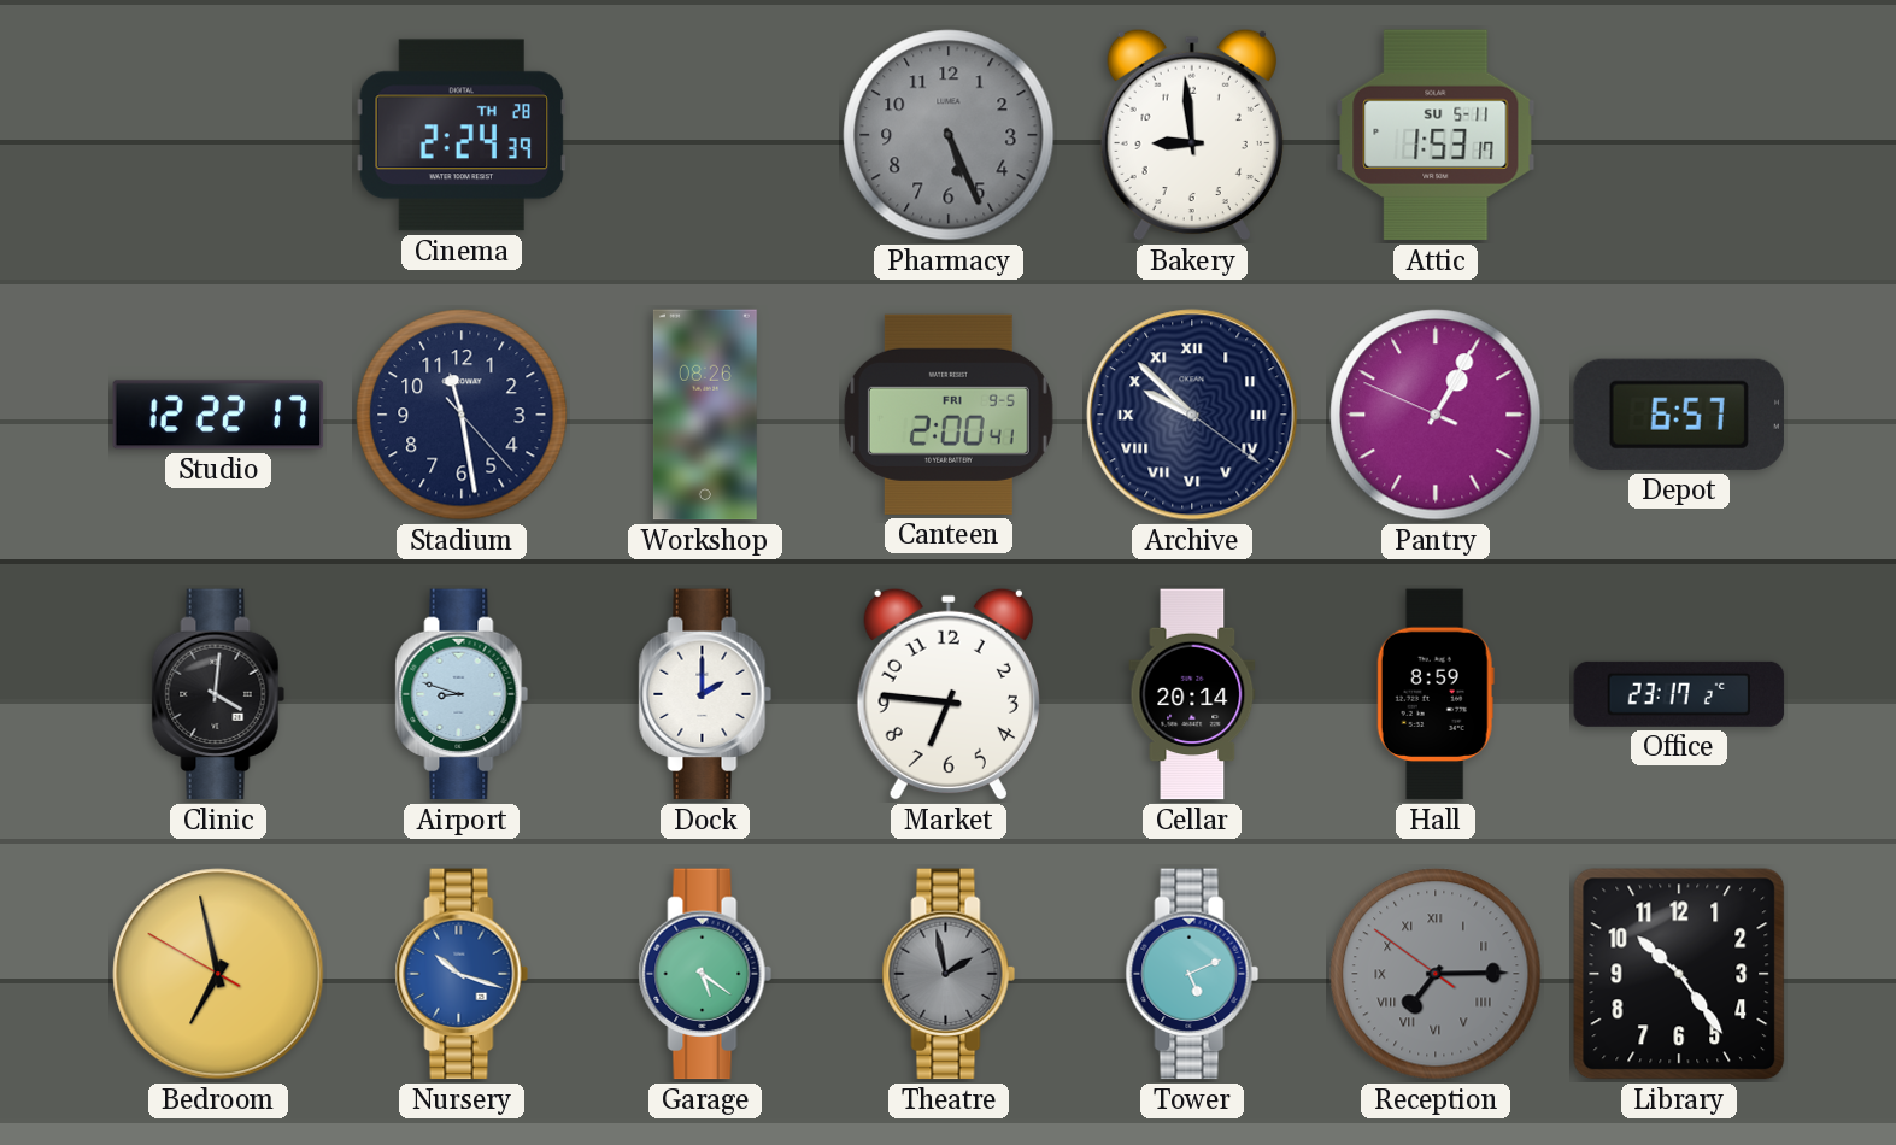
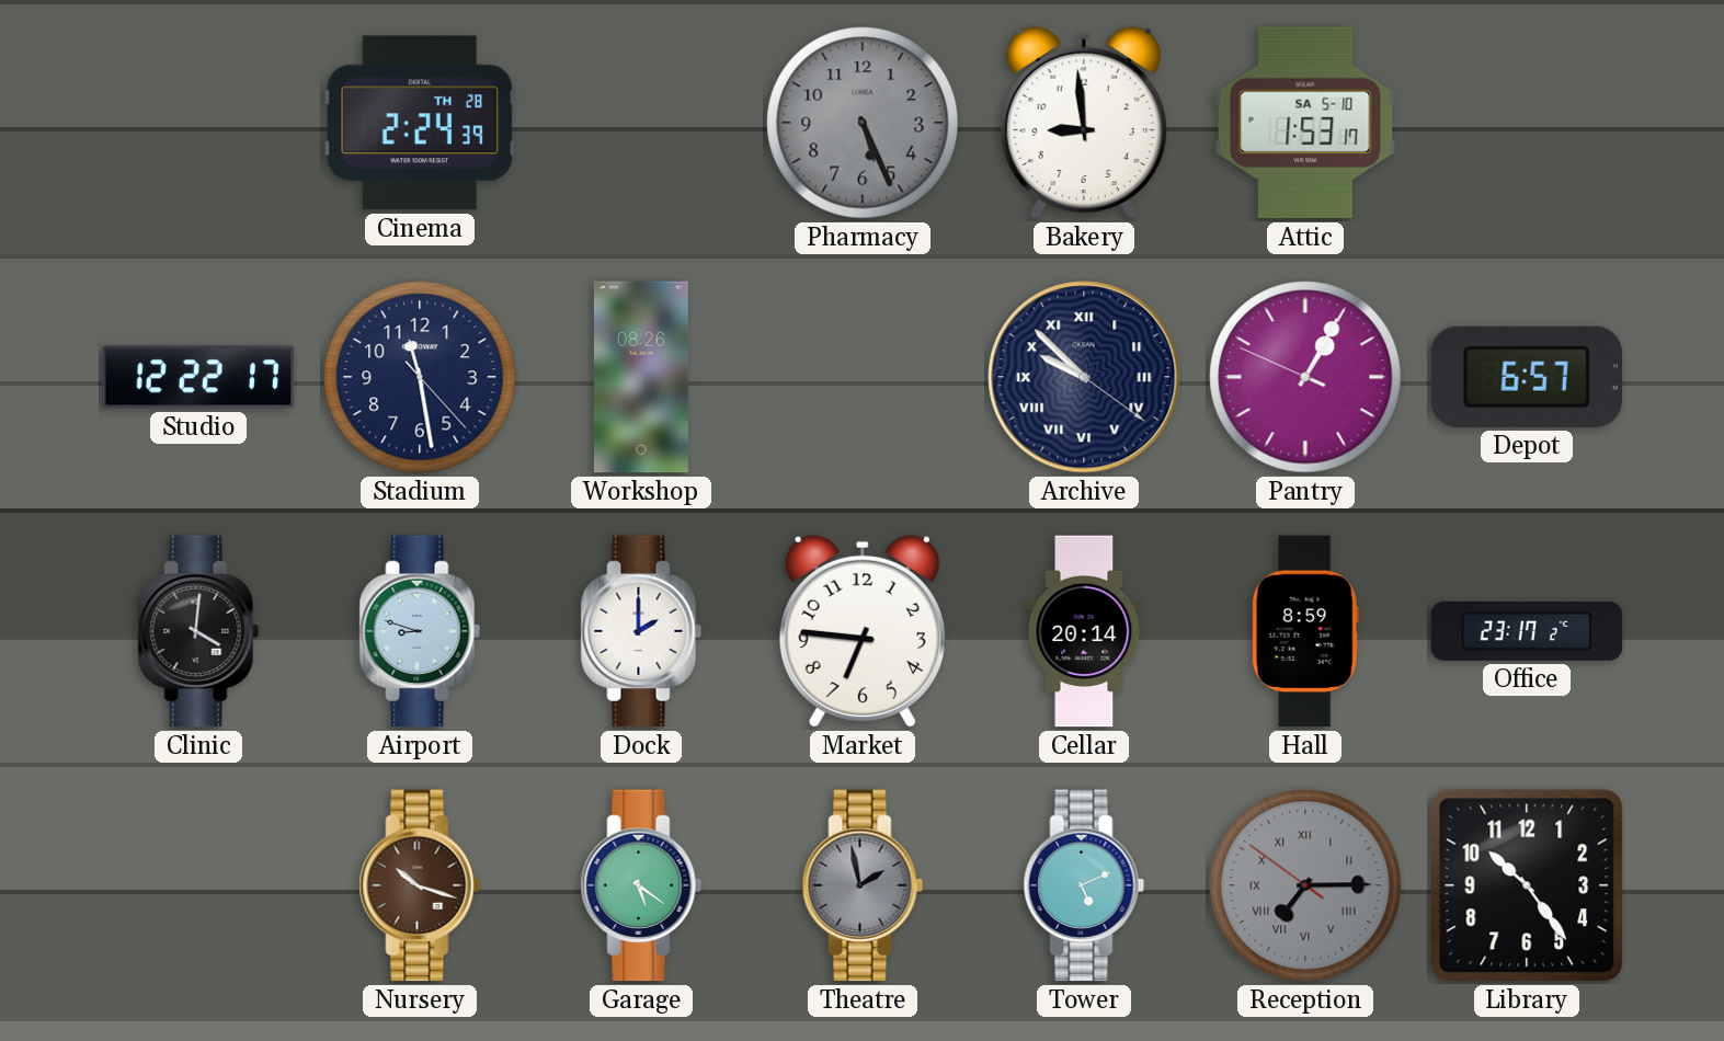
Attic date: SU 5-11 -> SA 5-10
Canteen: 2:00 -> none
Bedroom: 6:57 -> none
Nursery dial: blue -> brown
